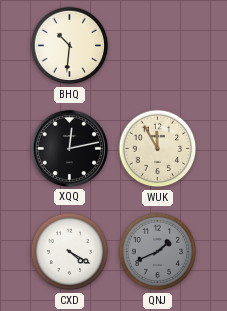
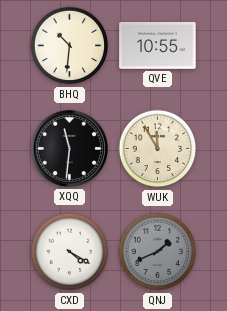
QVE: none -> 10:55
XQQ: 12:13 -> 11:31
